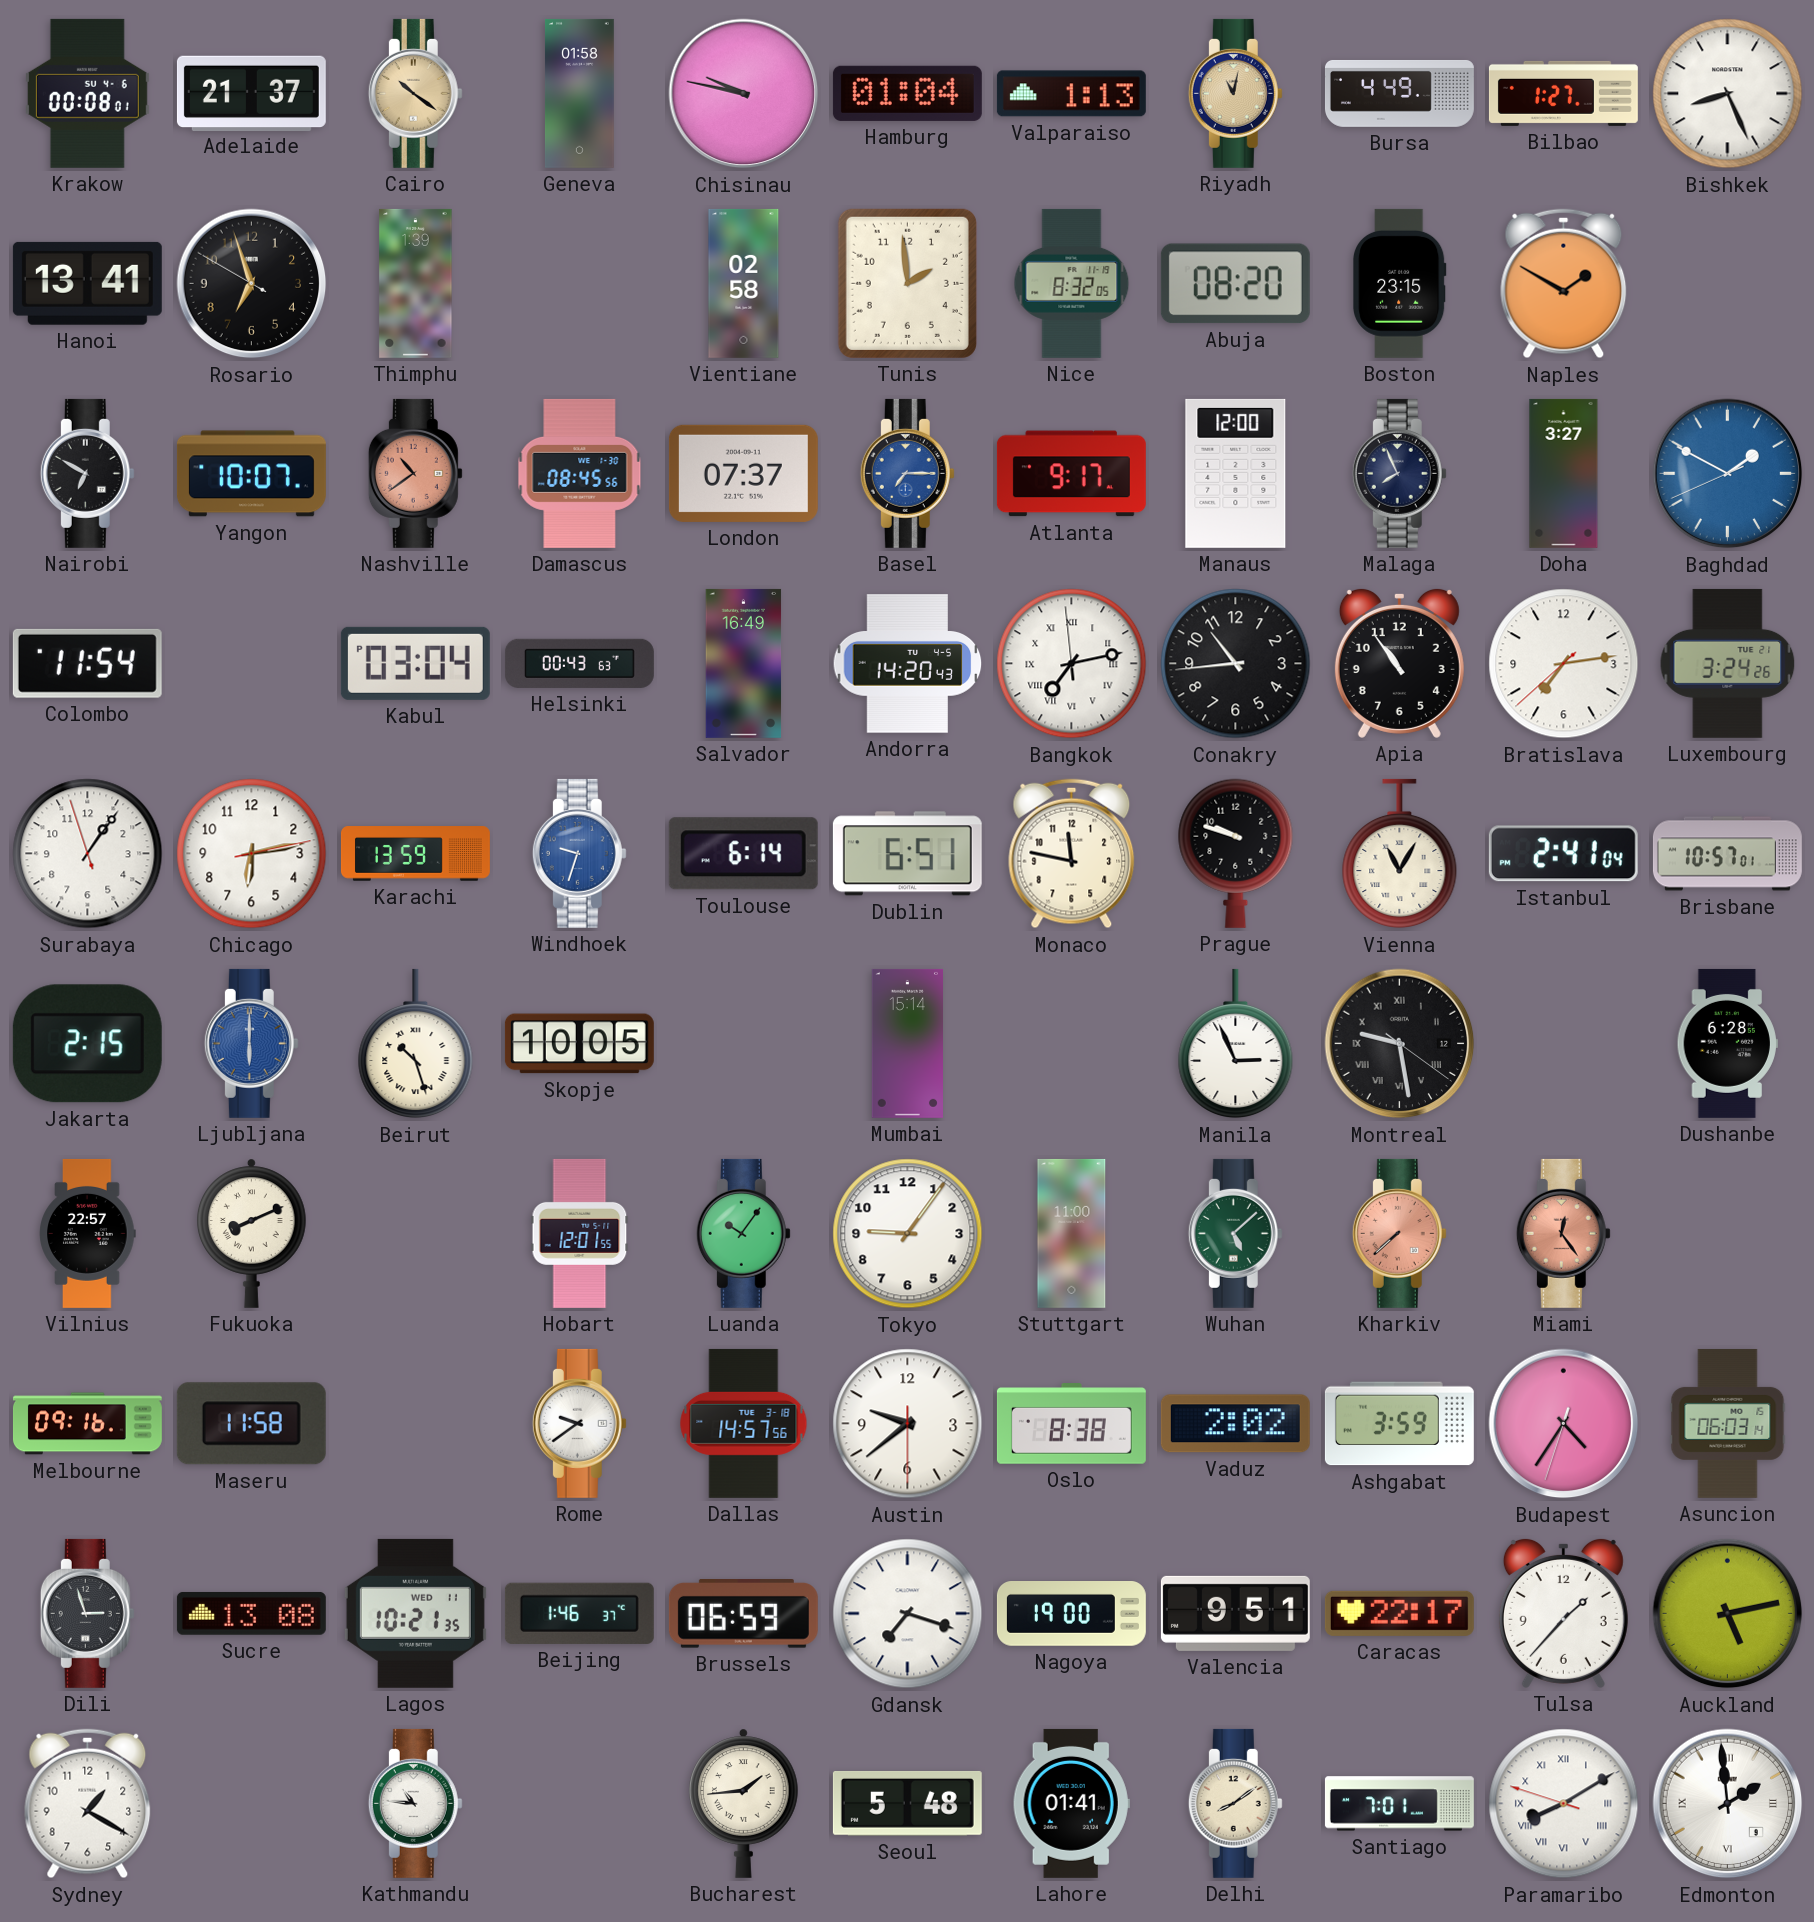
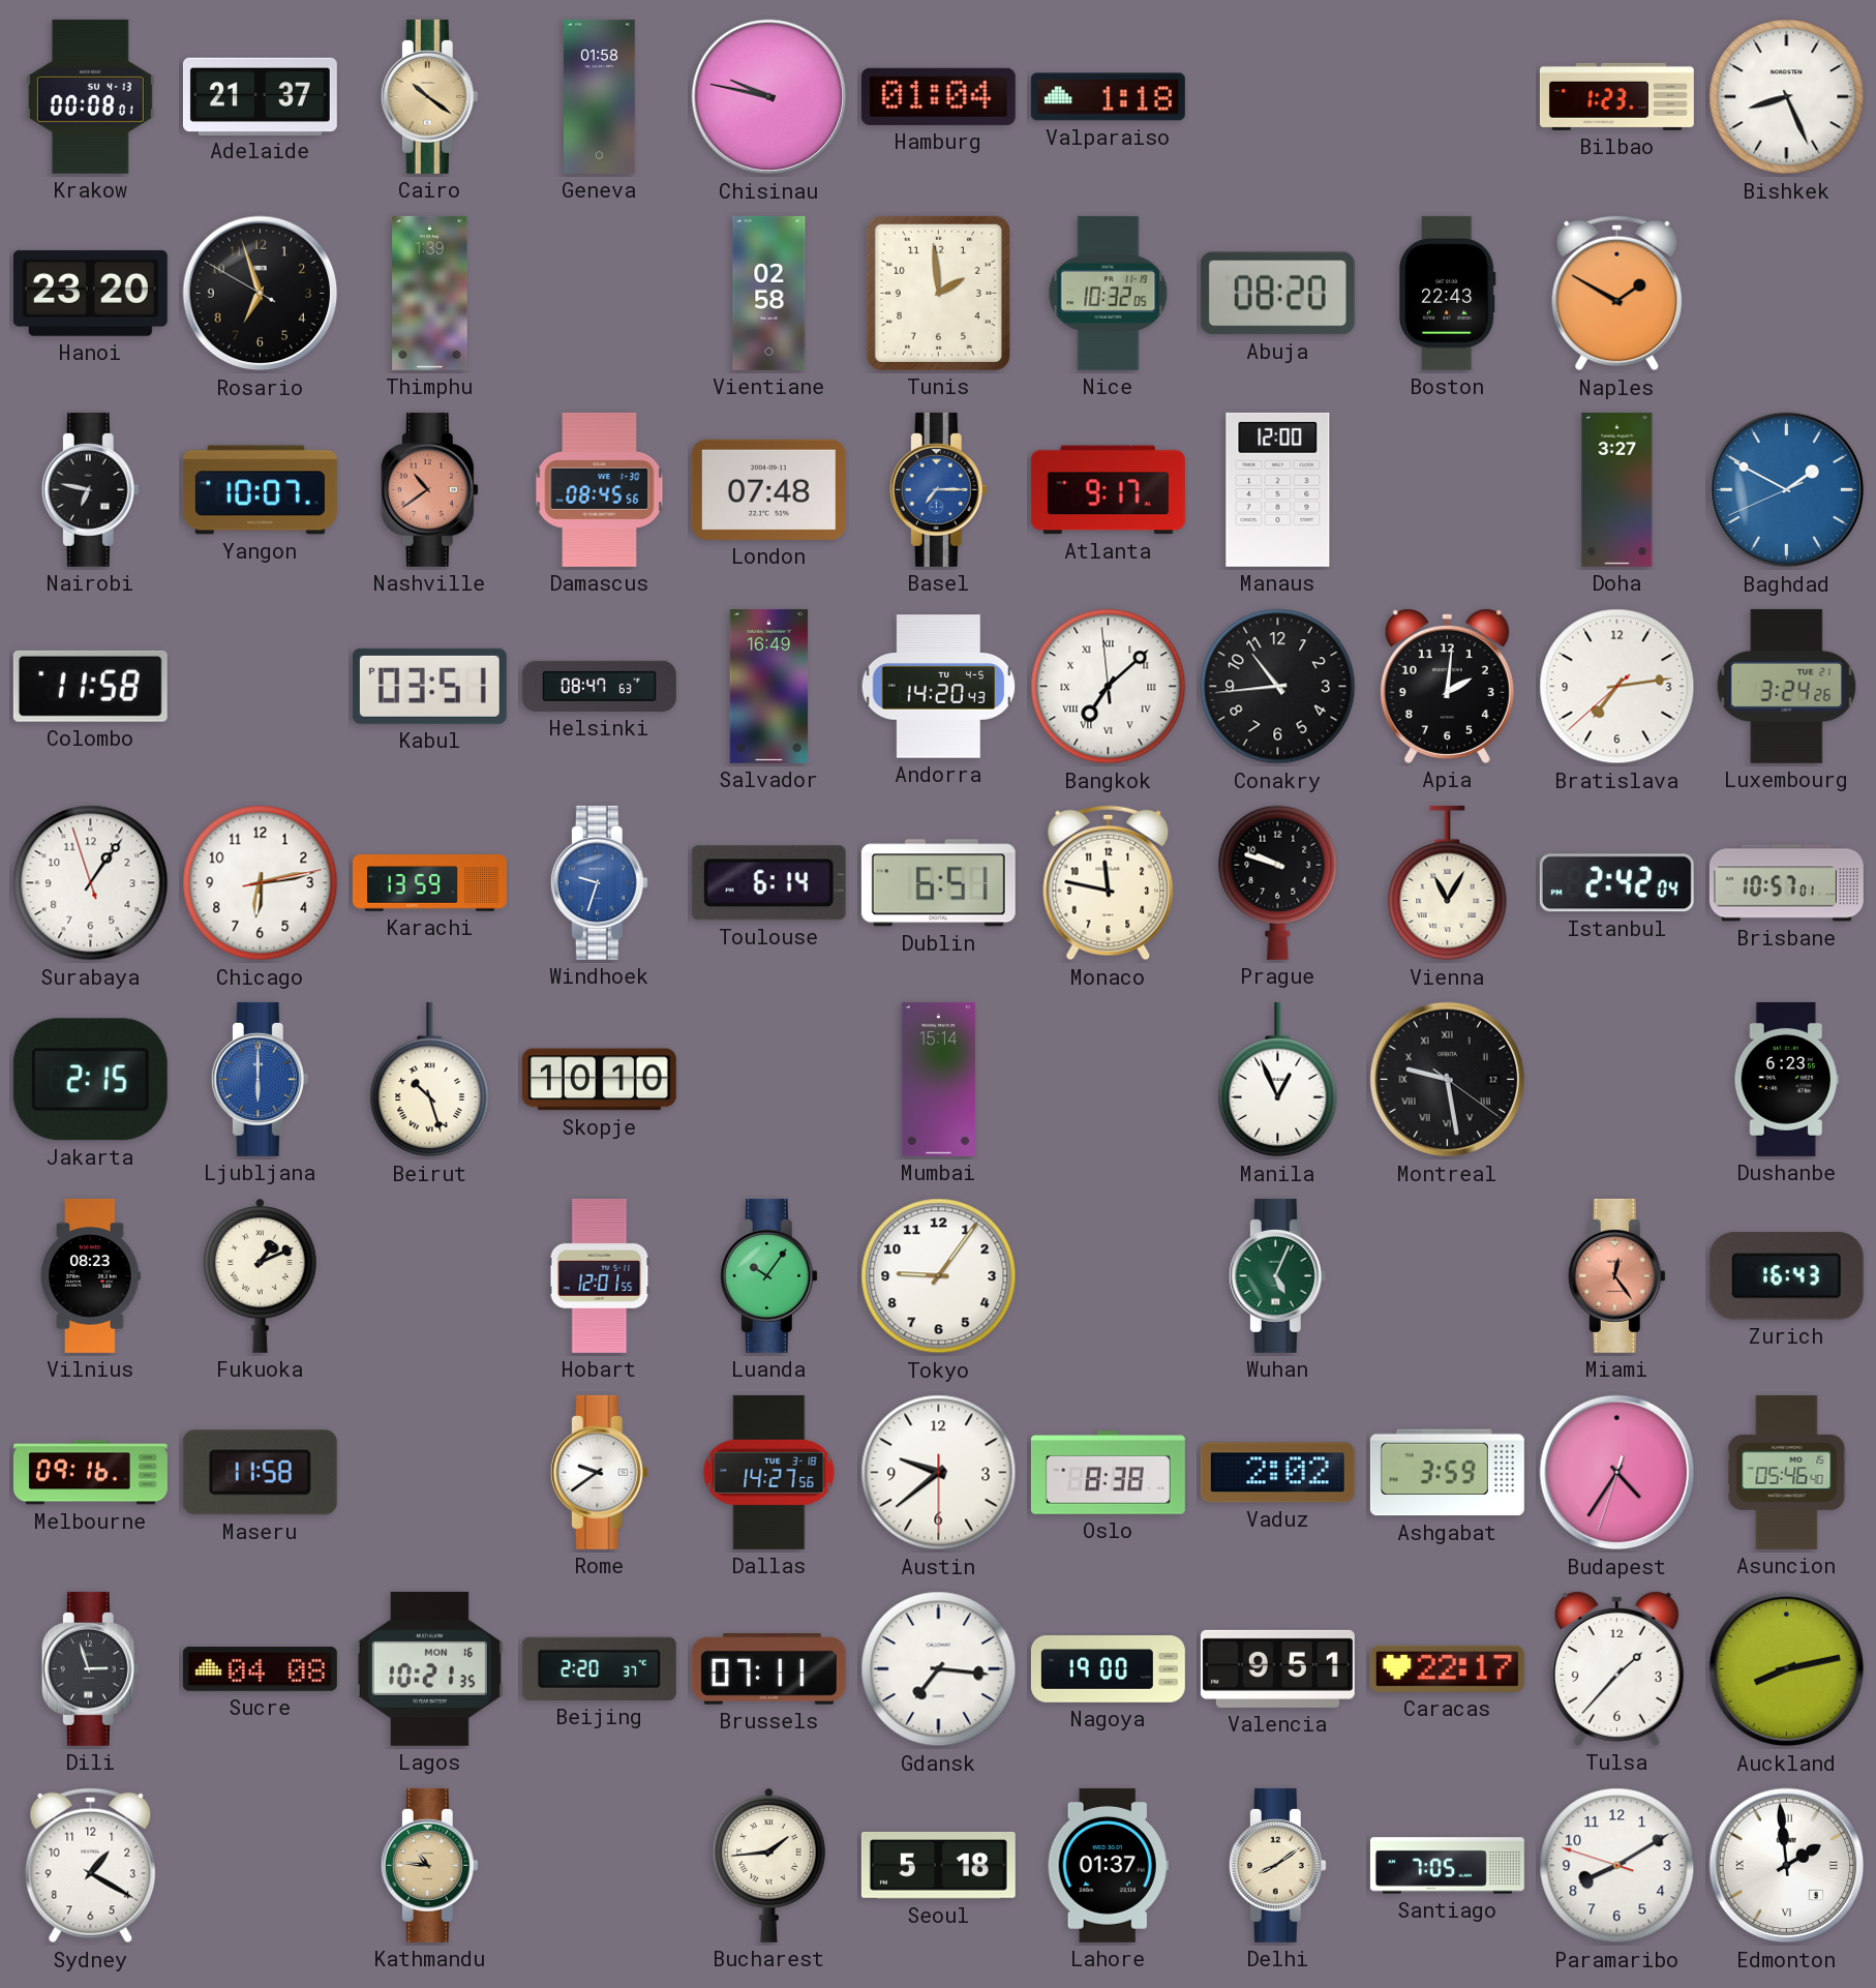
Krakow date: SU 4-6 -> SU 4-13
Valparaiso: 1:13 -> 1:18
Riyadh: 11:02 -> none
Bursa: 4:49 -> none
Bilbao: 1:27 -> 1:23
Hanoi: 13:41 -> 23:20
Nice: 8:32 -> 10:32
Boston: 23:15 -> 22:43
Nairobi: 6:50 -> 6:47
London: 07:37 -> 07:48
Malaga: 7:56 -> none
Colombo: 11:54 -> 11:58
Kabul: 03:04 -> 03:51
Helsinki: 00:43 -> 08:47
Bangkok: 7:12 -> 7:07
Apia: 10:54 -> 2:01
Istanbul: 2:41 -> 2:42
Skopje: 10:05 -> 10:10
Manila: 2:56 -> 12:56
Dushanbe: 6:28 -> 6:23
Vilnius: 22:57 -> 08:23
Fukuoka: 8:11 -> 1:11
Stuttgart: 11:00 -> none
Wuhan: 5:08 -> 5:04
Kharkiv: 7:38 -> none
Zurich: none -> 16:43
Dallas: 14:57 -> 14:27
Asuncion: 06:03 -> 05:46
Sucre: 13:08 -> 04:08
Lagos date: WED 11 -> MON 16
Beijing: 1:46 -> 2:20
Brussels: 06:59 -> 07:11
Gdansk: 7:18 -> 7:16
Auckland: 5:13 -> 8:13
Kathmandu dial: white -> champagne
Seoul: 5:48 -> 5:18
Lahore: 01:41 -> 01:37
Santiago: 7:01 -> 7:05
Paramaribo numerals: Roman -> Arabic
